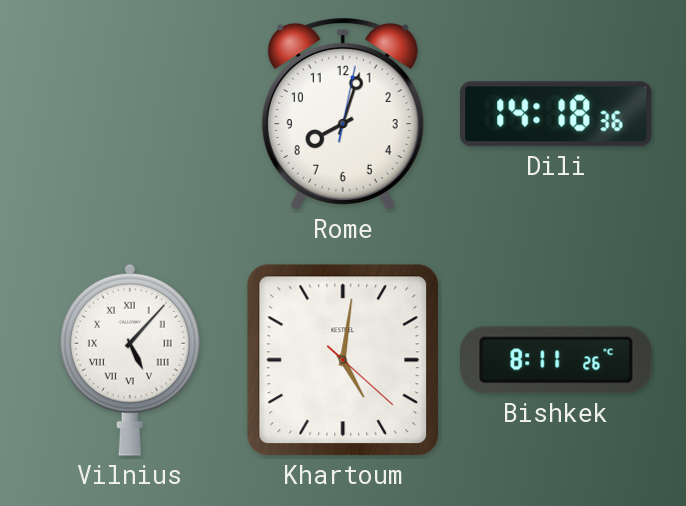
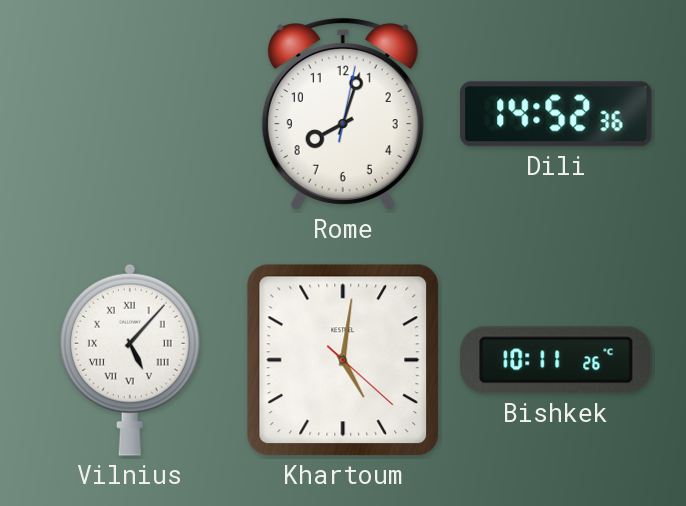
Dili: 14:18 -> 14:52
Bishkek: 8:11 -> 10:11
